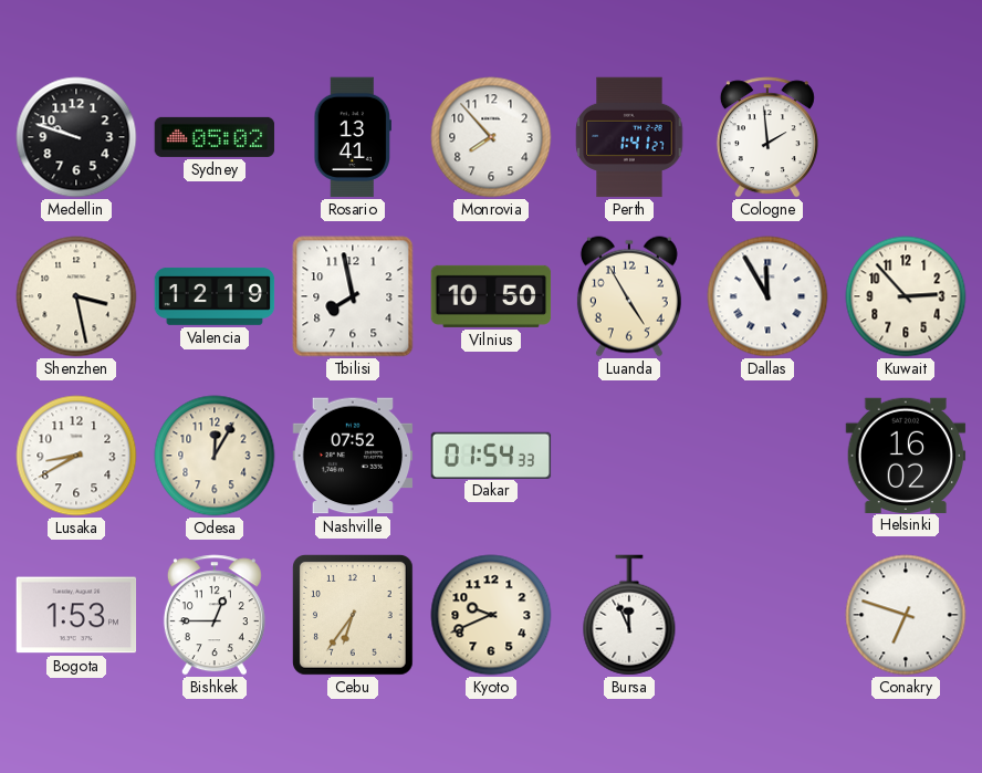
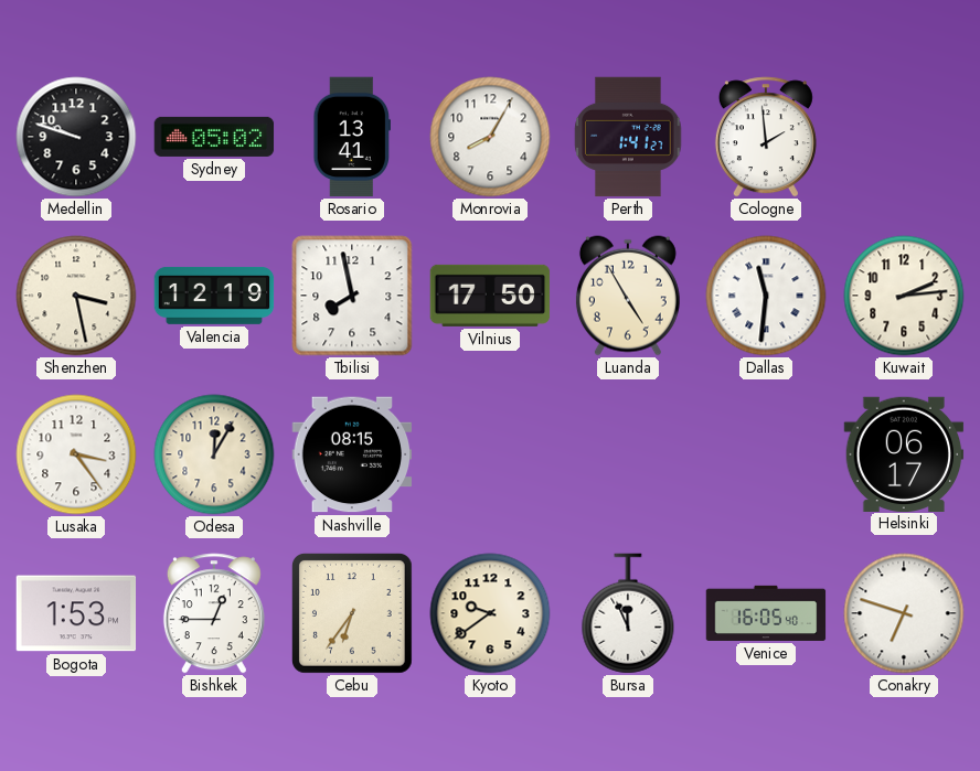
Monrovia: 7:53 -> 8:05
Vilnius: 10:50 -> 17:50
Dallas: 11:55 -> 11:31
Kuwait: 2:53 -> 2:14
Lusaka: 8:40 -> 3:24
Nashville: 07:52 -> 08:15
Dakar: 01:54 -> none
Helsinki: 16:02 -> 06:17
Kyoto: 9:41 -> 9:39
Venice: none -> 16:05
